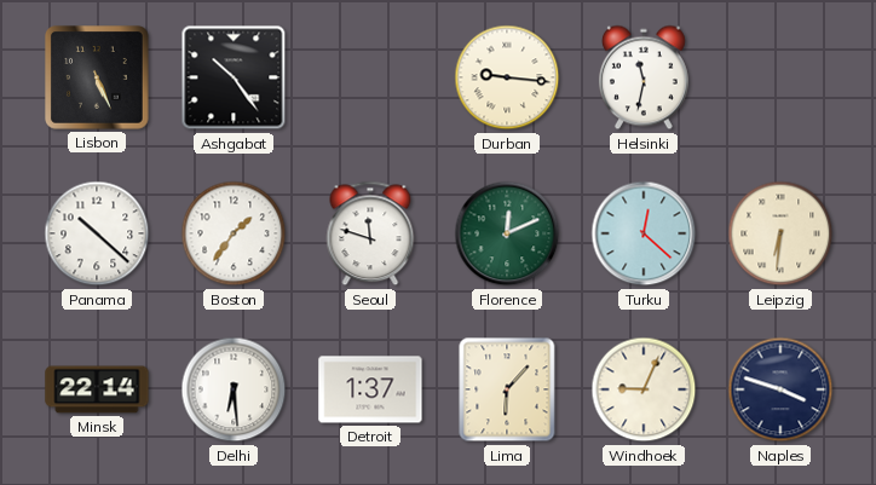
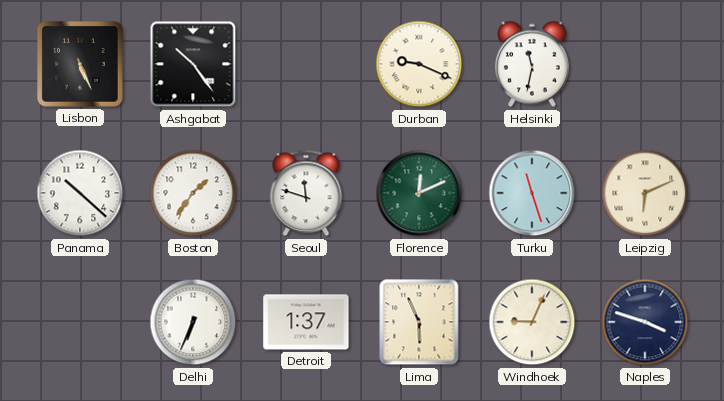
Durban: 9:16 -> 9:19
Turku: 12:22 -> 11:27
Leipzig: 6:31 -> 6:11
Minsk: 22:14 -> none
Delhi: 6:29 -> 6:34
Lima: 6:07 -> 5:56
